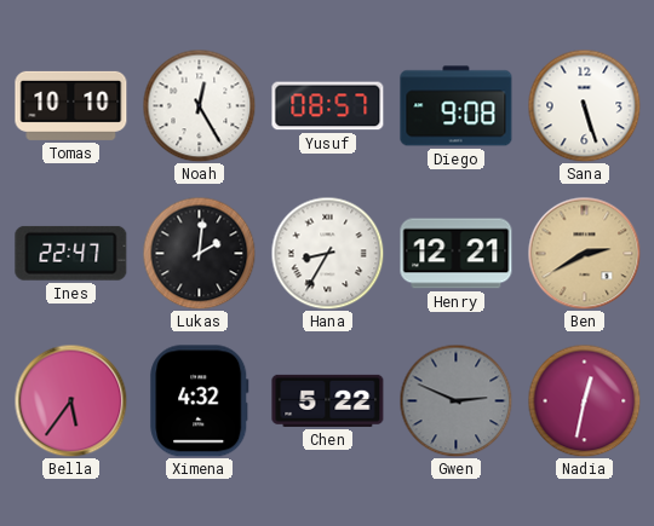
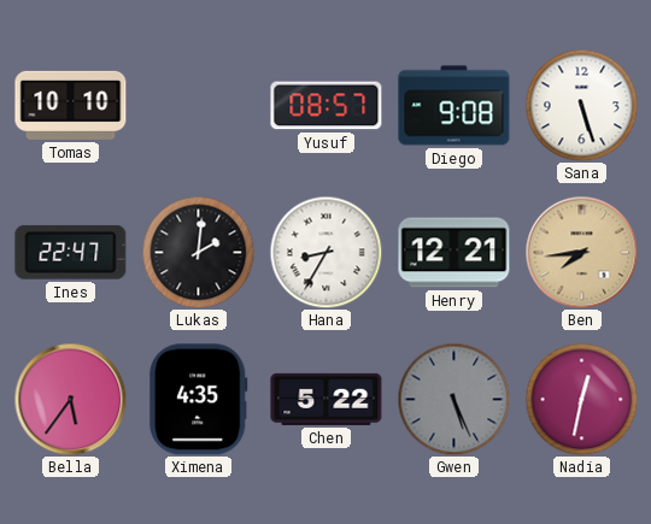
Noah: 12:25 -> none
Ben: 2:40 -> 7:44
Ximena: 4:32 -> 4:35
Gwen: 2:49 -> 5:26
